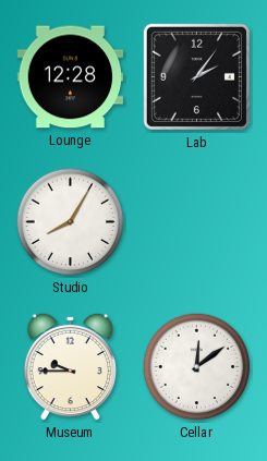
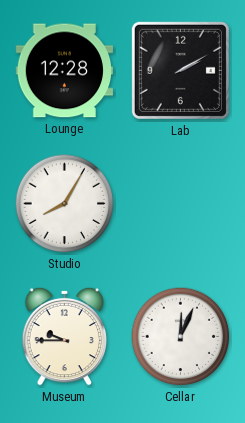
Lab: 2:06 -> 2:10
Cellar: 12:09 -> 12:04
